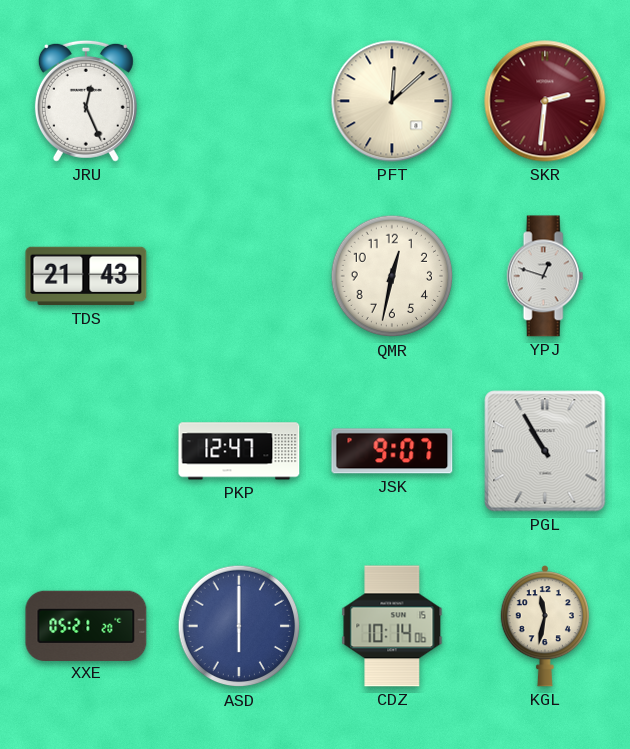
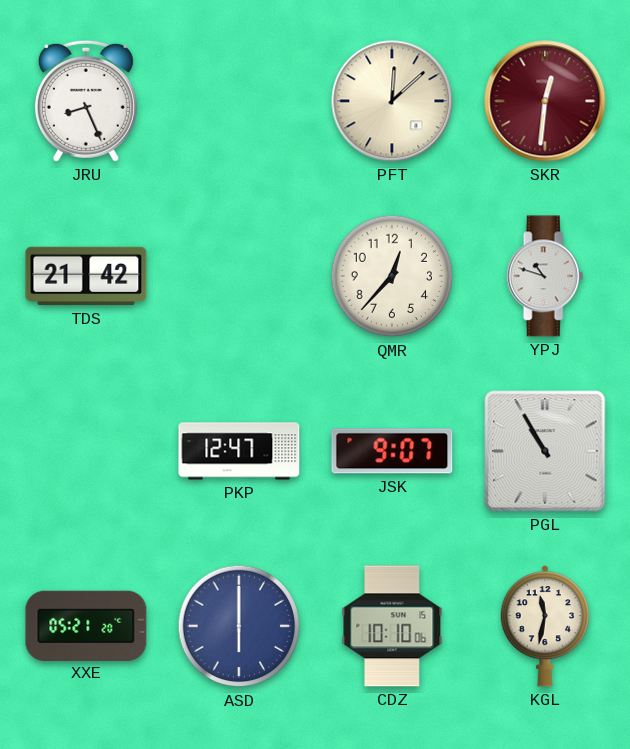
JRU: 12:26 -> 8:26
SKR: 2:31 -> 12:31
TDS: 21:43 -> 21:42
QMR: 12:32 -> 12:37
YPJ: 12:48 -> 10:48
CDZ: 10:14 -> 10:10
